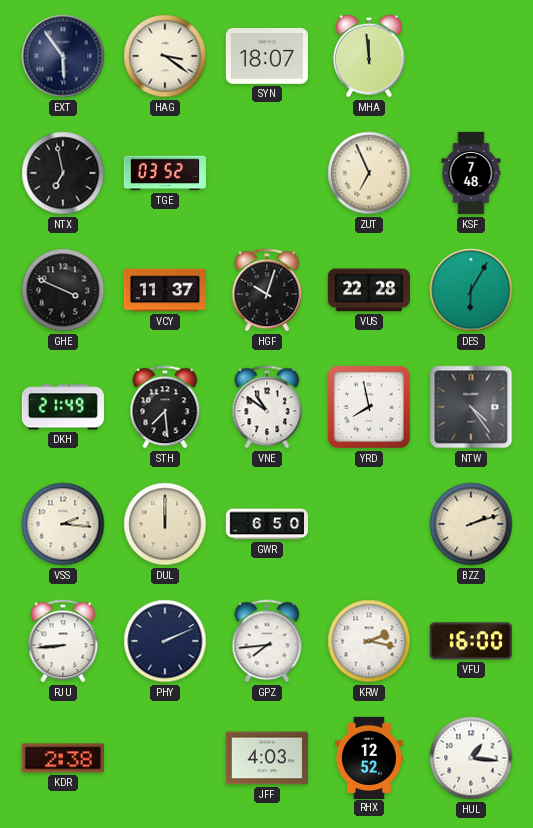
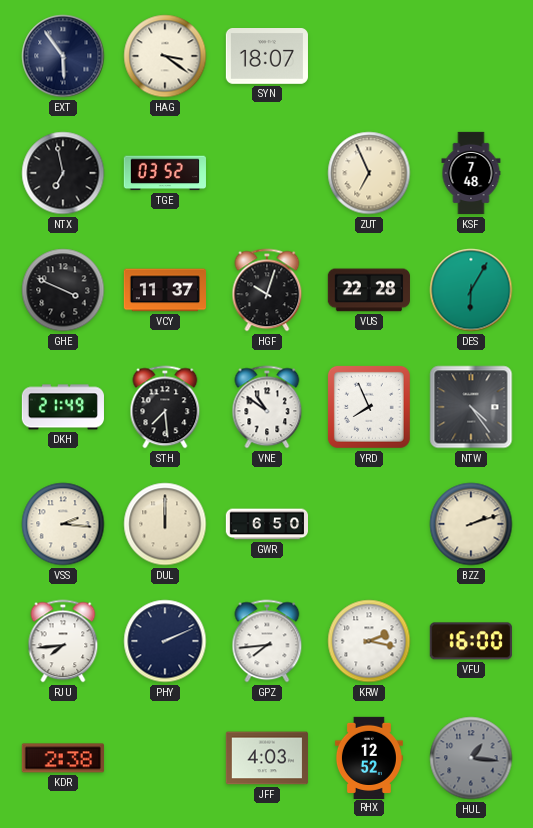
MHA: 11:59 -> none
YRD: 7:58 -> 7:56
RJU: 8:44 -> 7:44
HUL dial: white -> grey
